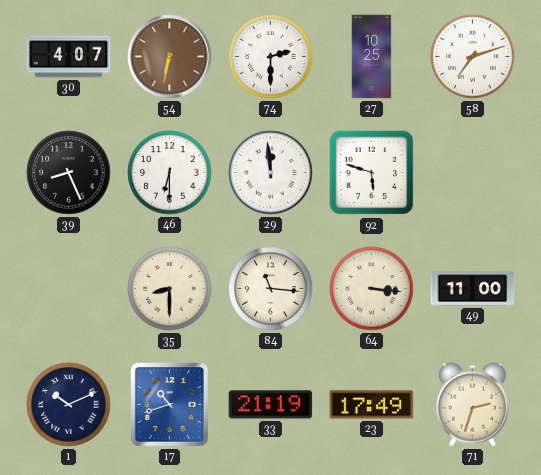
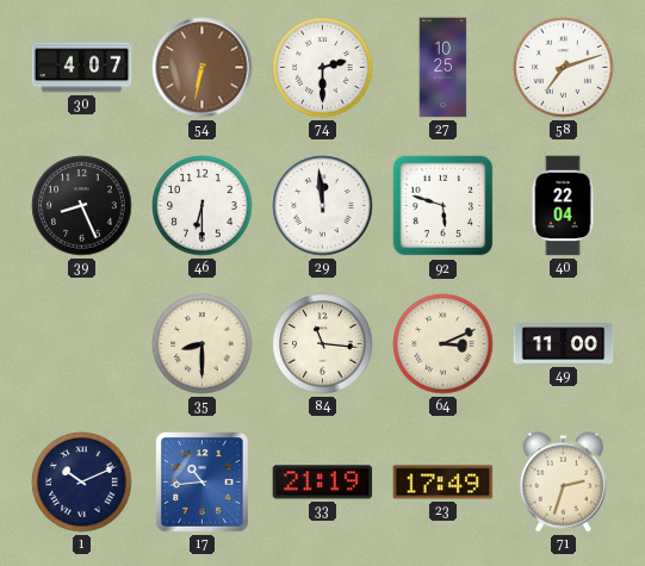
40: none -> 22:04
64: 3:16 -> 3:11
17: 10:42 -> 10:44
